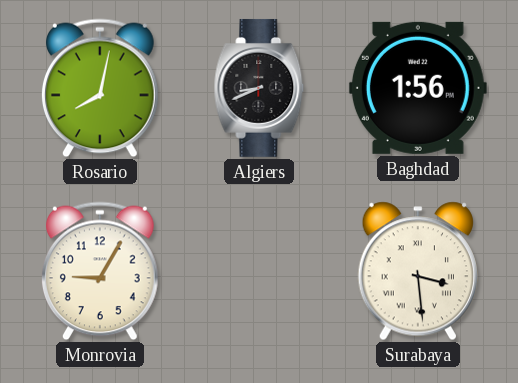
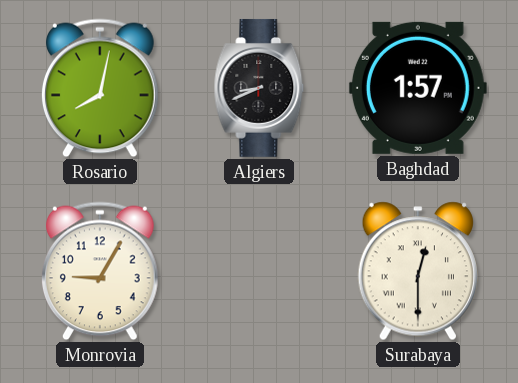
Baghdad: 1:56 -> 1:57
Surabaya: 3:29 -> 12:30
